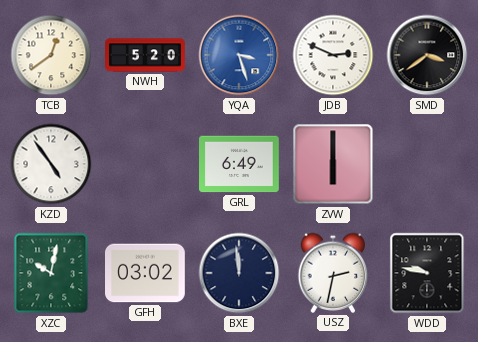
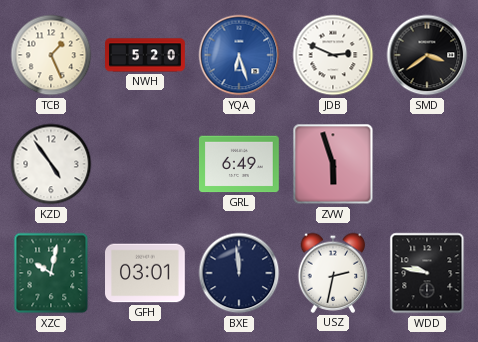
TCB: 12:39 -> 1:26
YQA: 3:27 -> 6:27
ZVW: 6:00 -> 5:57
GFH: 03:02 -> 03:01
